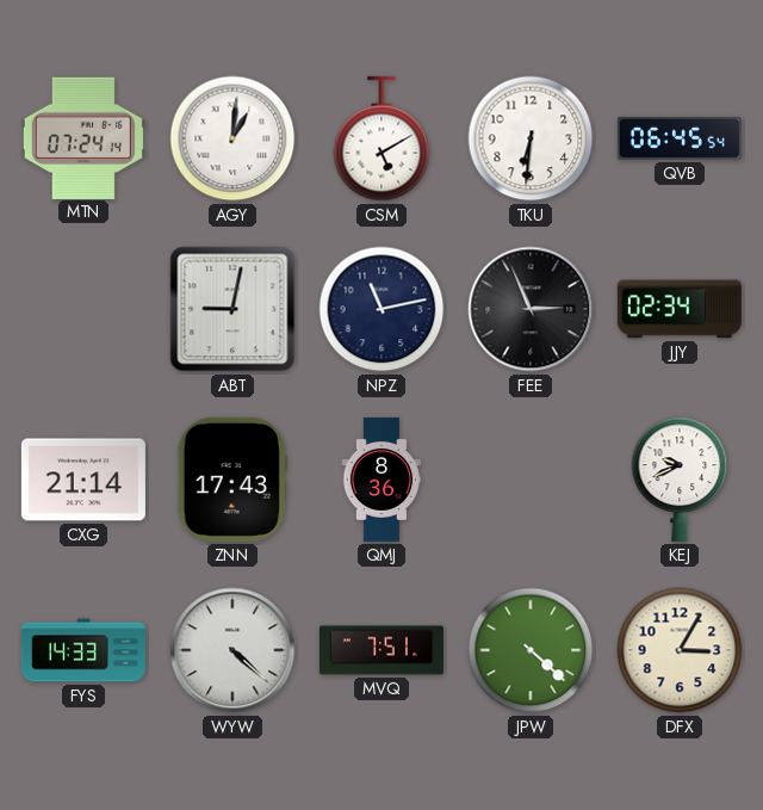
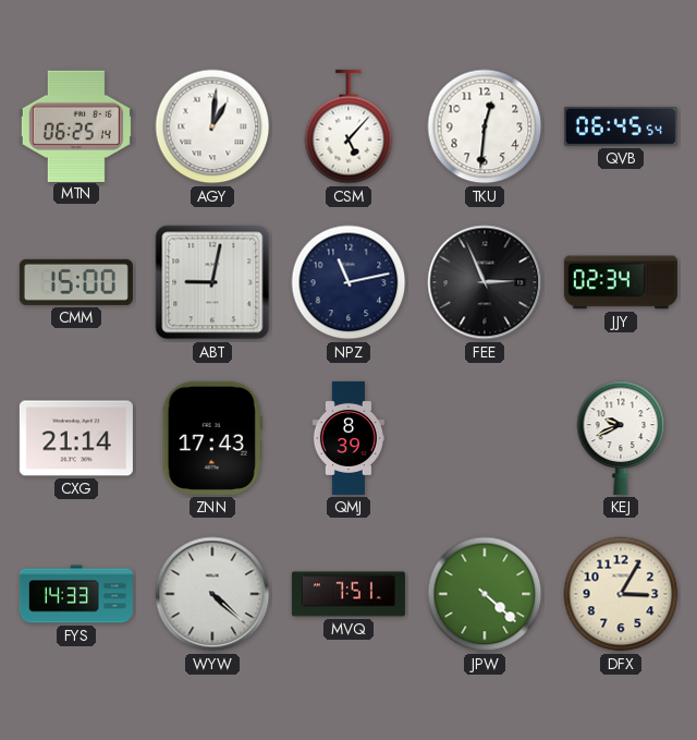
MTN: 07:24 -> 06:25
CSM: 5:10 -> 5:07
TKU: 6:31 -> 12:31
CMM: none -> 15:00
QMJ: 8:36 -> 8:39
